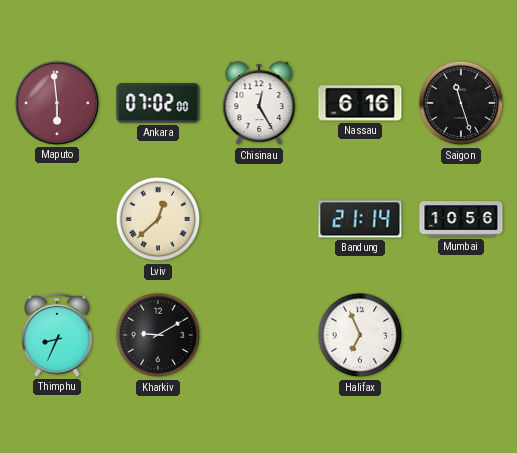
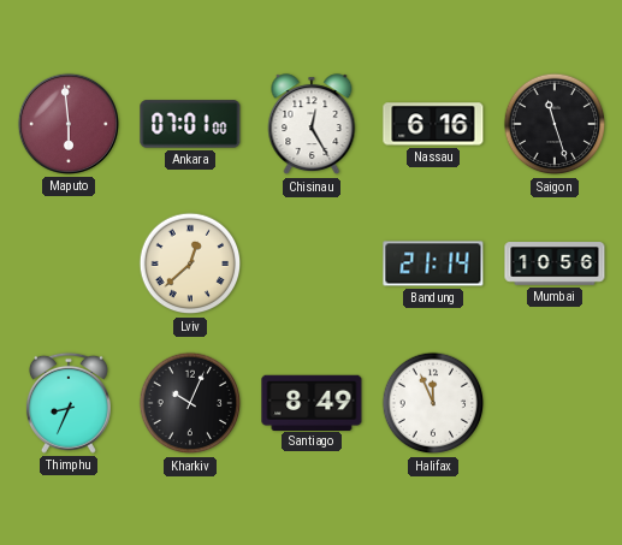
Ankara: 07:02 -> 07:01
Kharkiv: 9:10 -> 10:04
Santiago: none -> 8:49
Halifax: 6:56 -> 11:56
